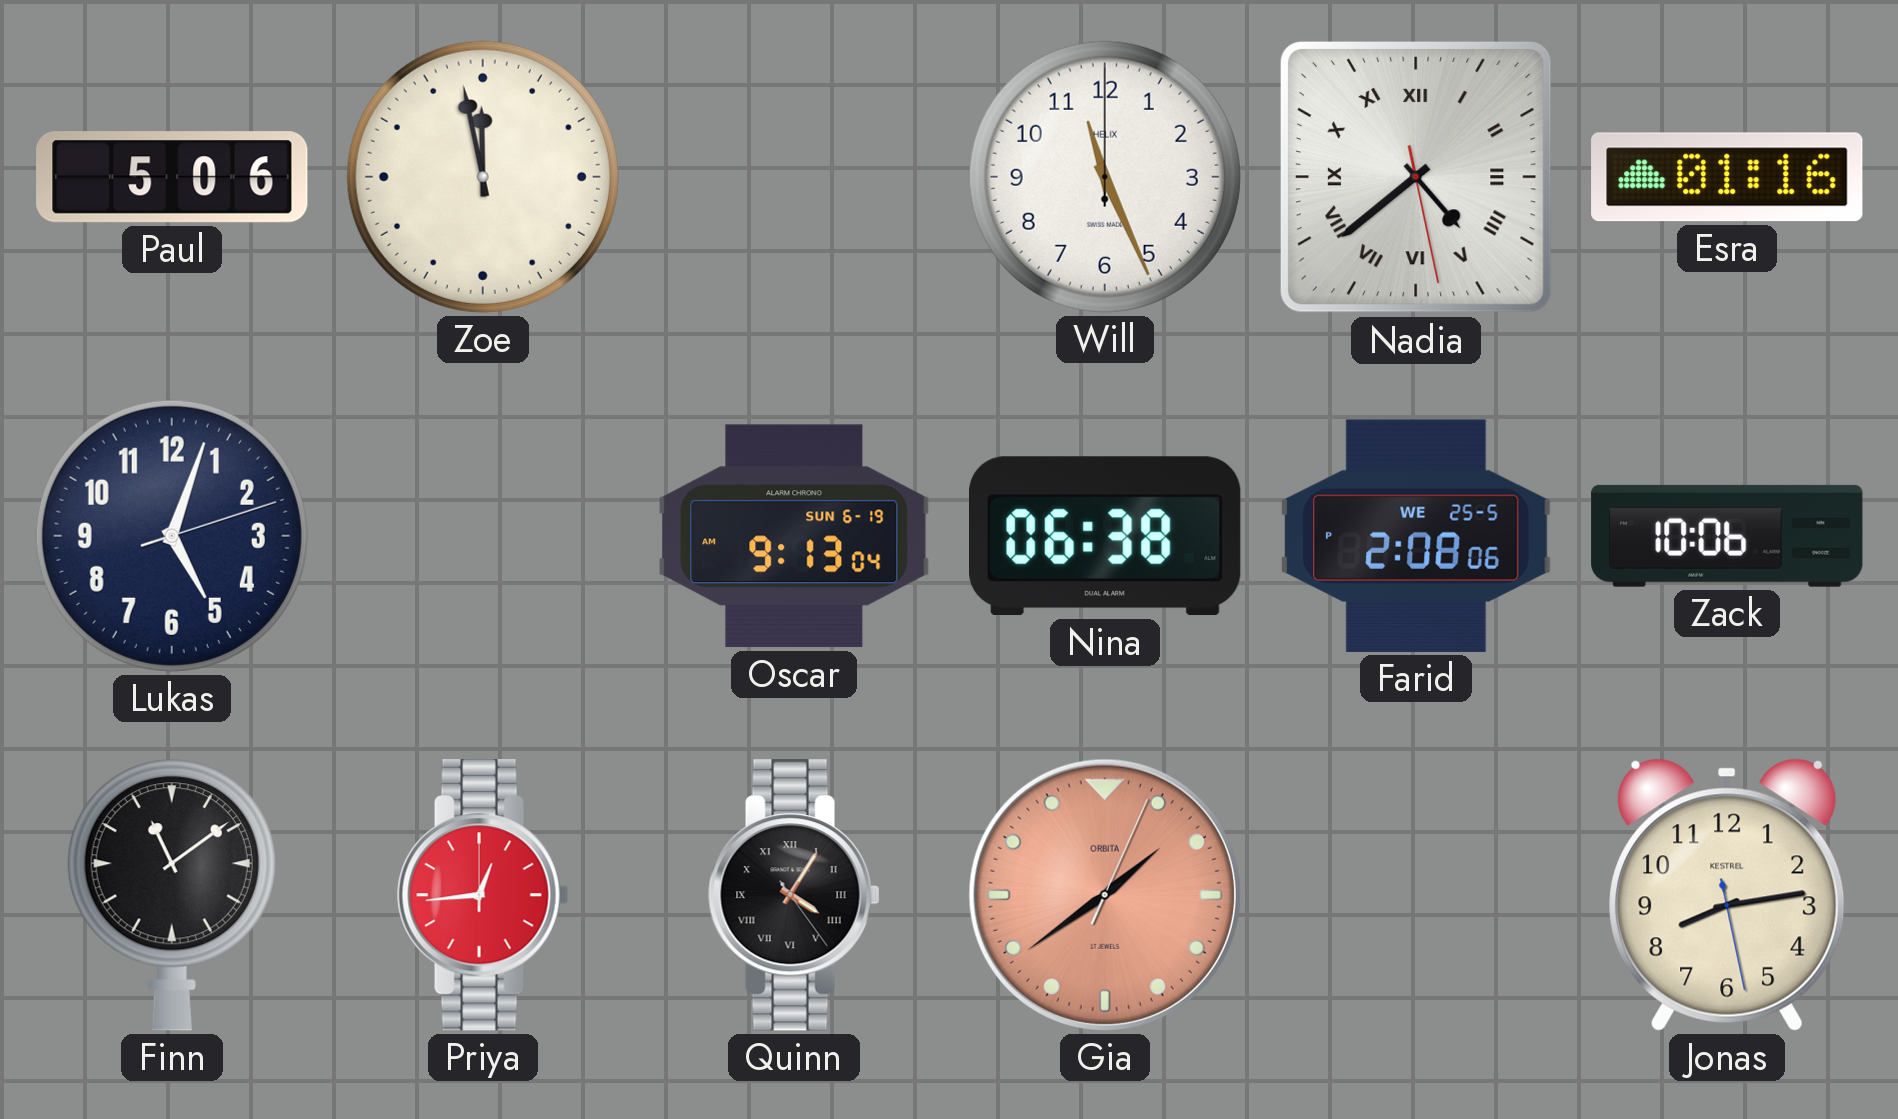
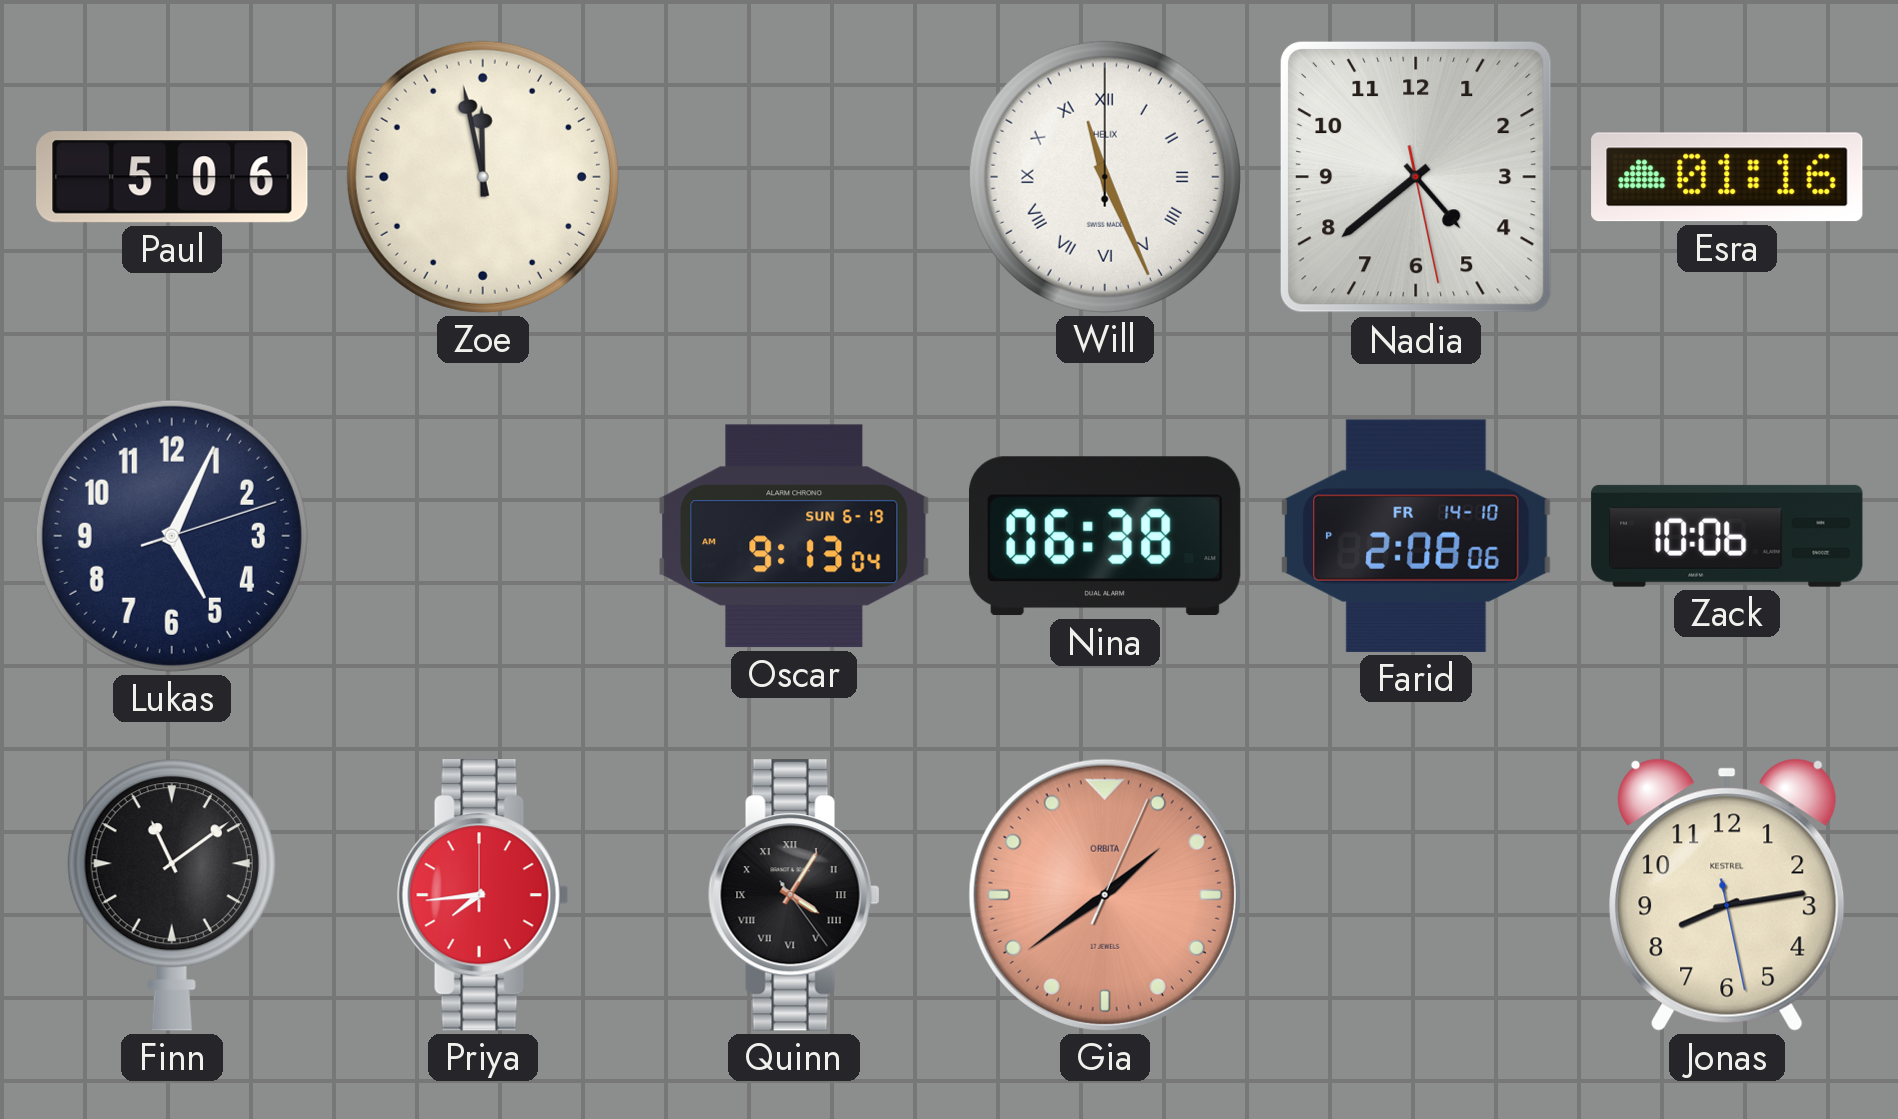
Will numerals: Arabic -> Roman
Nadia numerals: Roman -> Arabic
Lukas: 5:03 -> 5:04
Farid date: WE 25-5 -> FR 14-10
Priya: 12:44 -> 7:44
